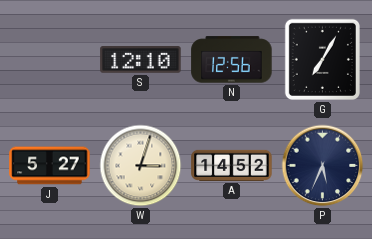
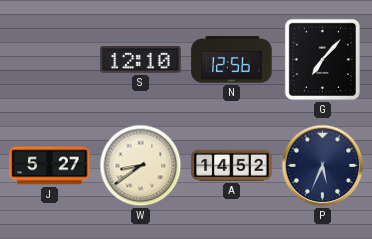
G: 7:05 -> 7:07
W: 3:03 -> 8:39
